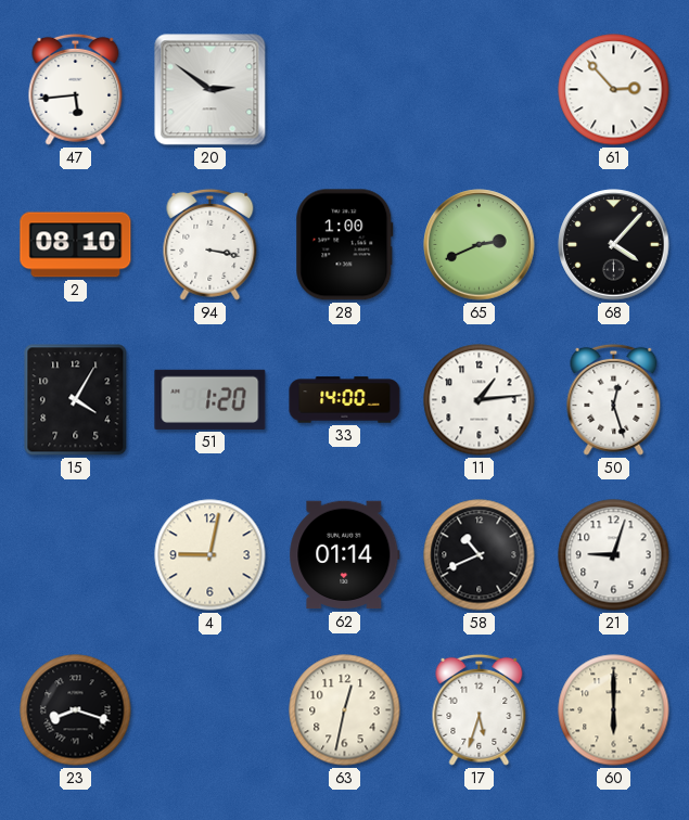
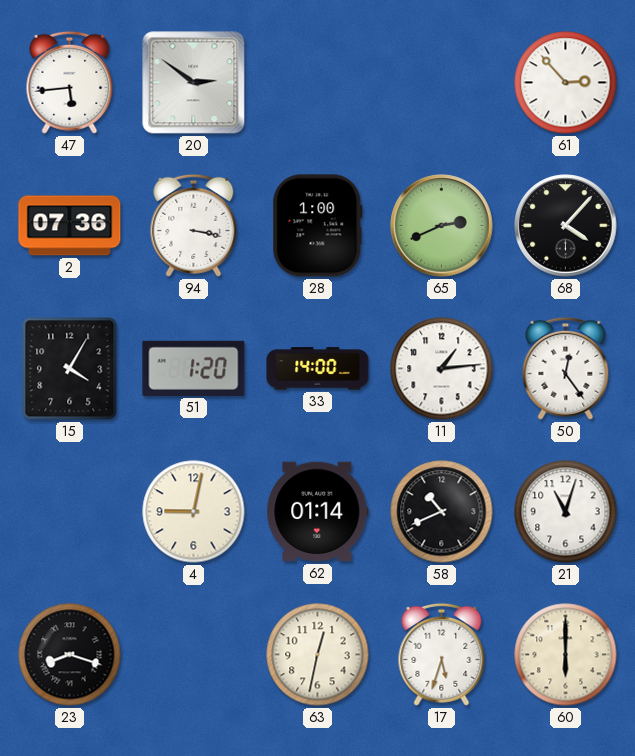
2: 08:10 -> 07:36
50: 12:27 -> 12:24
21: 9:03 -> 11:03
